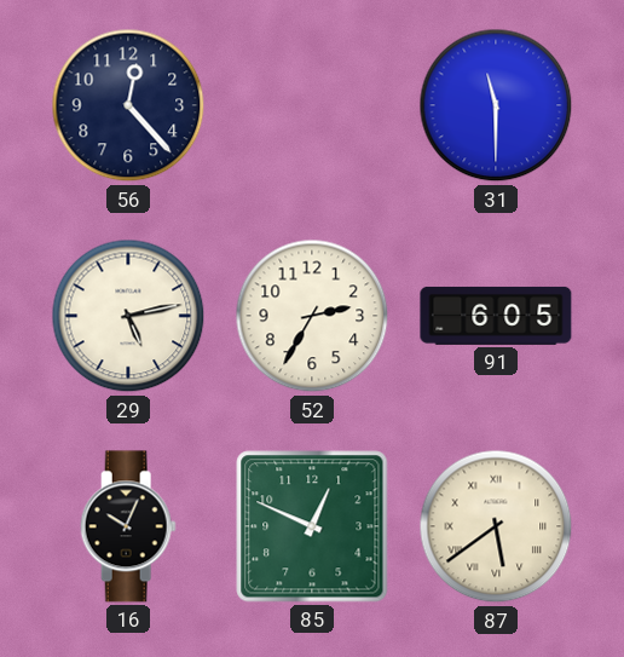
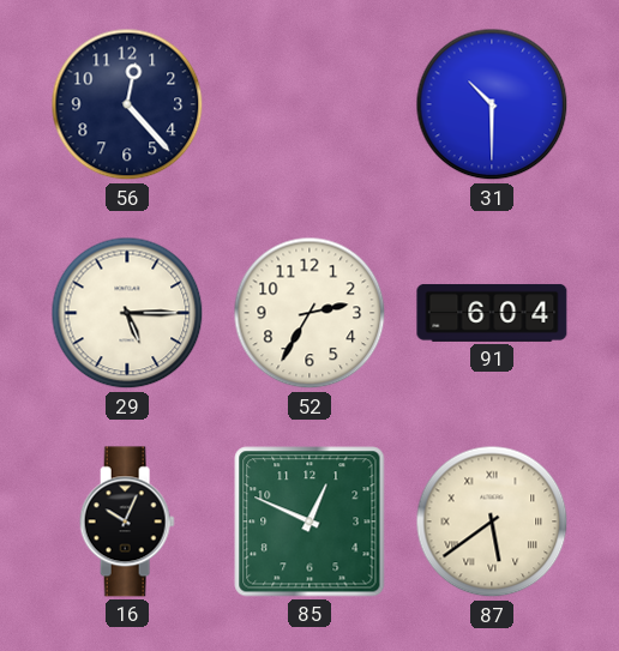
31: 11:30 -> 10:30
29: 5:13 -> 5:15
91: 6:05 -> 6:04
